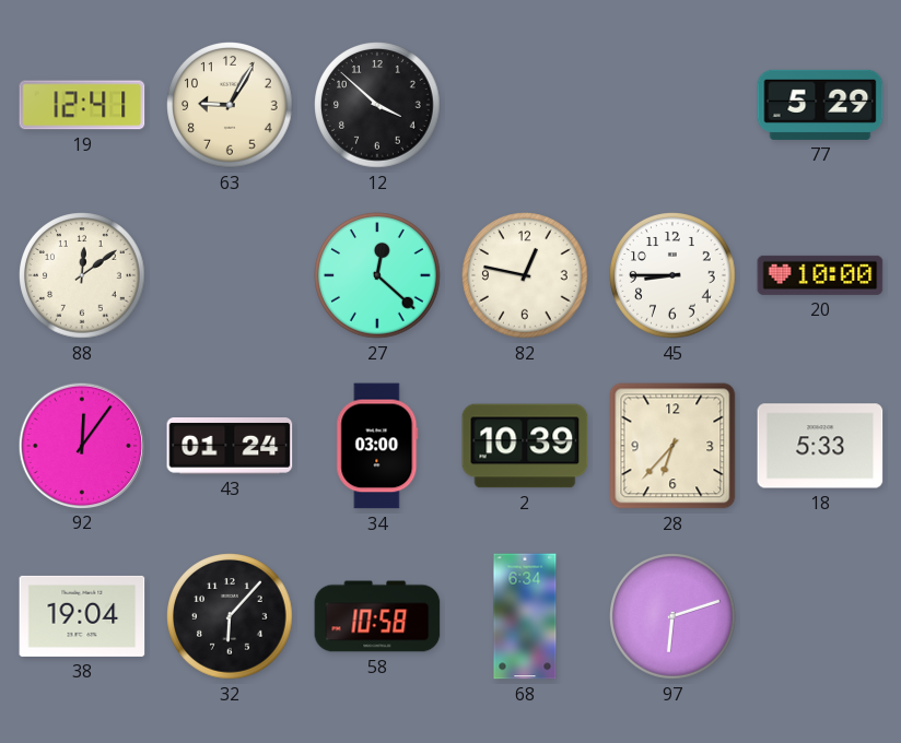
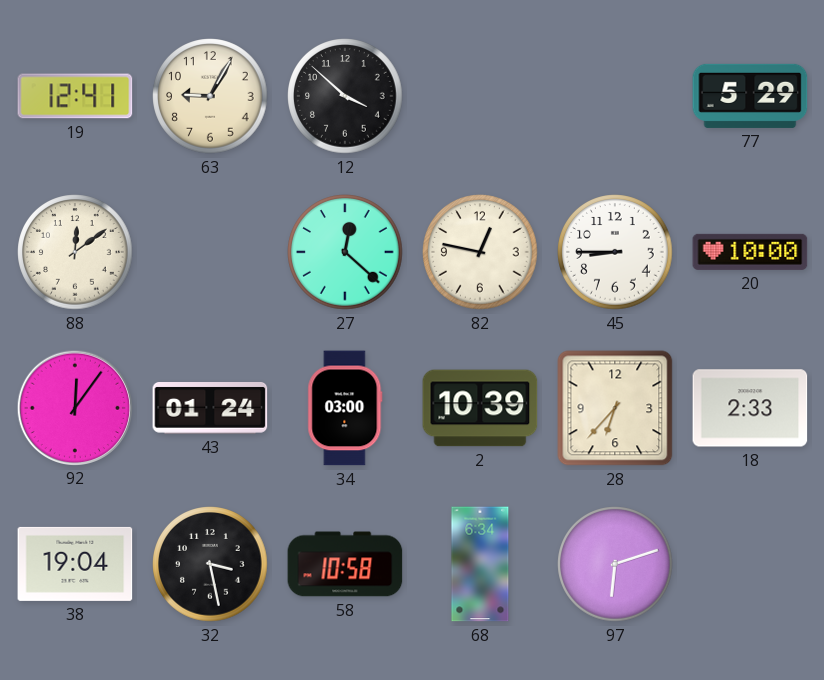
18: 5:33 -> 2:33
32: 6:07 -> 3:28
